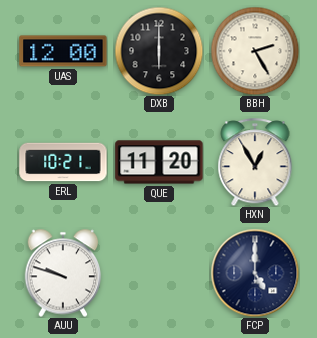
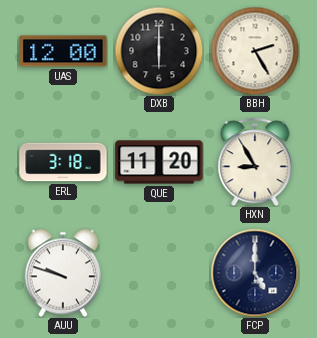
ERL: 10:21 -> 3:18
HXN: 12:55 -> 8:55
